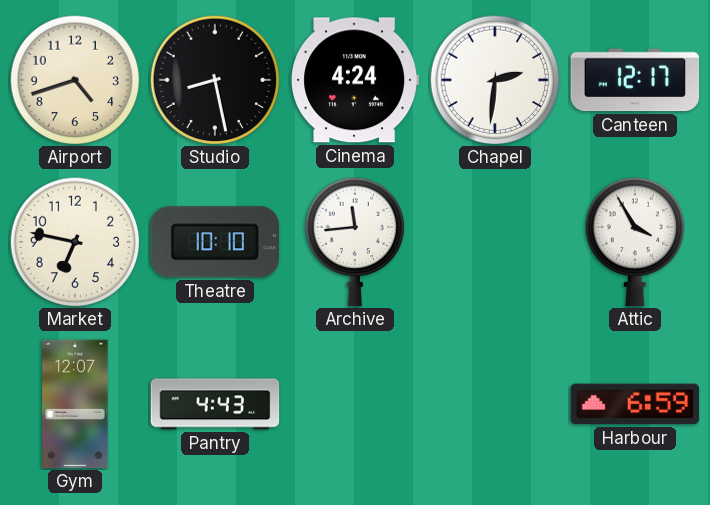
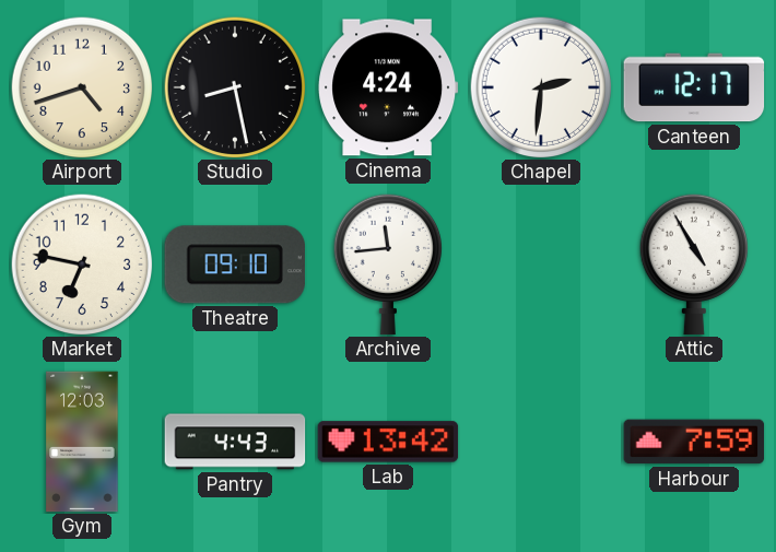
Theatre: 10:10 -> 09:10
Attic: 3:55 -> 4:55
Gym: 12:07 -> 12:03
Lab: none -> 13:42
Harbour: 6:59 -> 7:59
